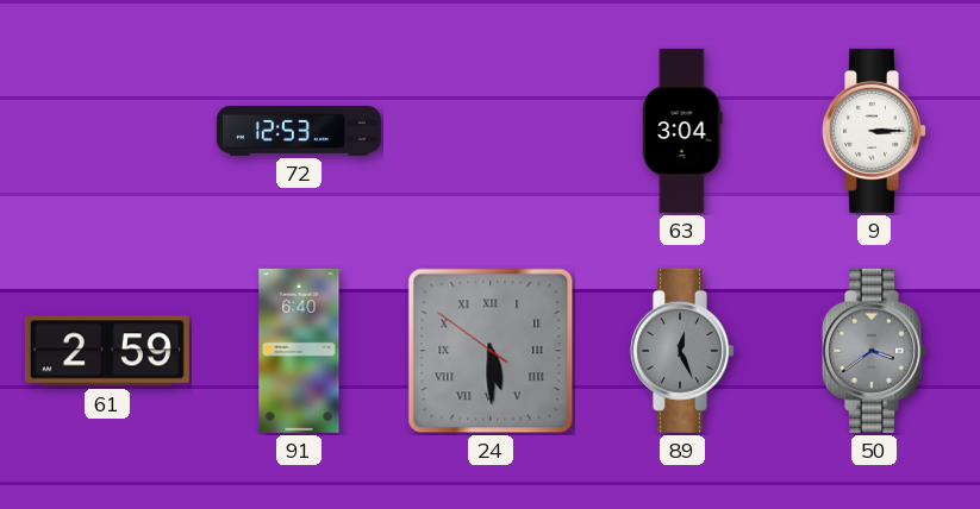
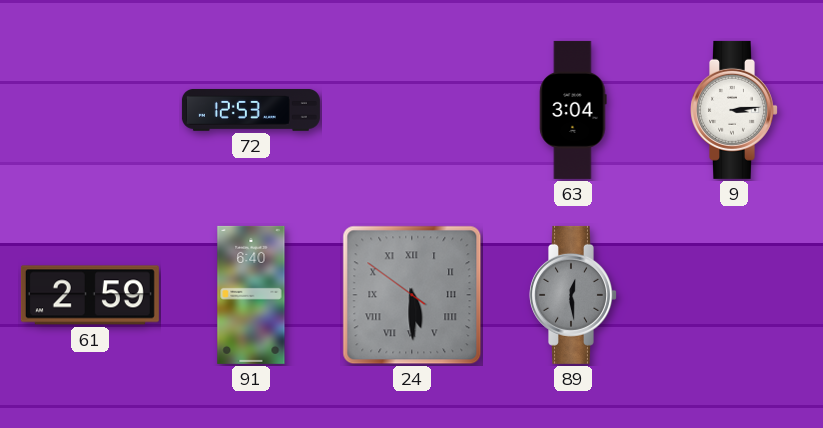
9: 3:15 -> 3:14
89: 12:26 -> 12:29
50: 3:39 -> none
